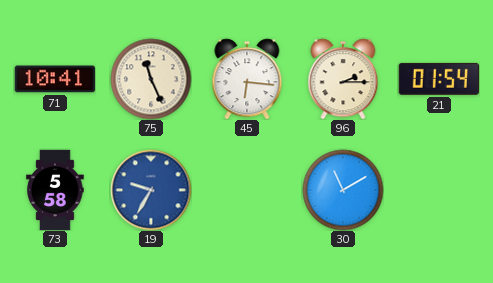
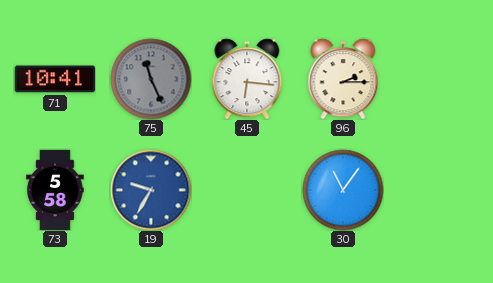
75 dial: cream -> grey
21: 01:54 -> none
30: 11:10 -> 11:06
